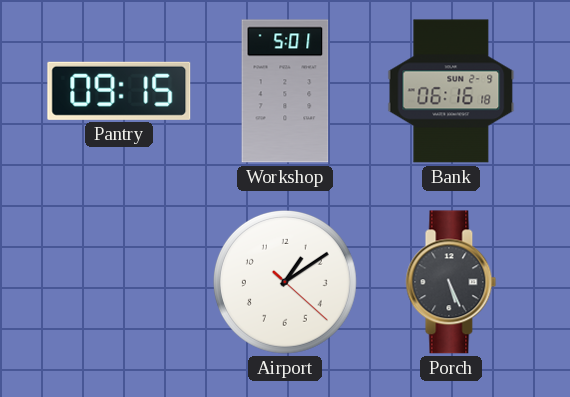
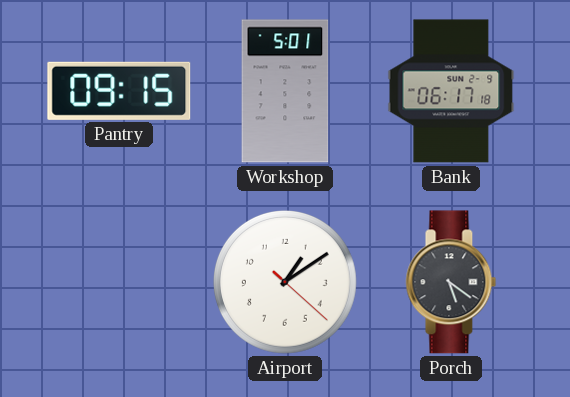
Bank: 06:16 -> 06:17
Porch: 5:26 -> 5:21
